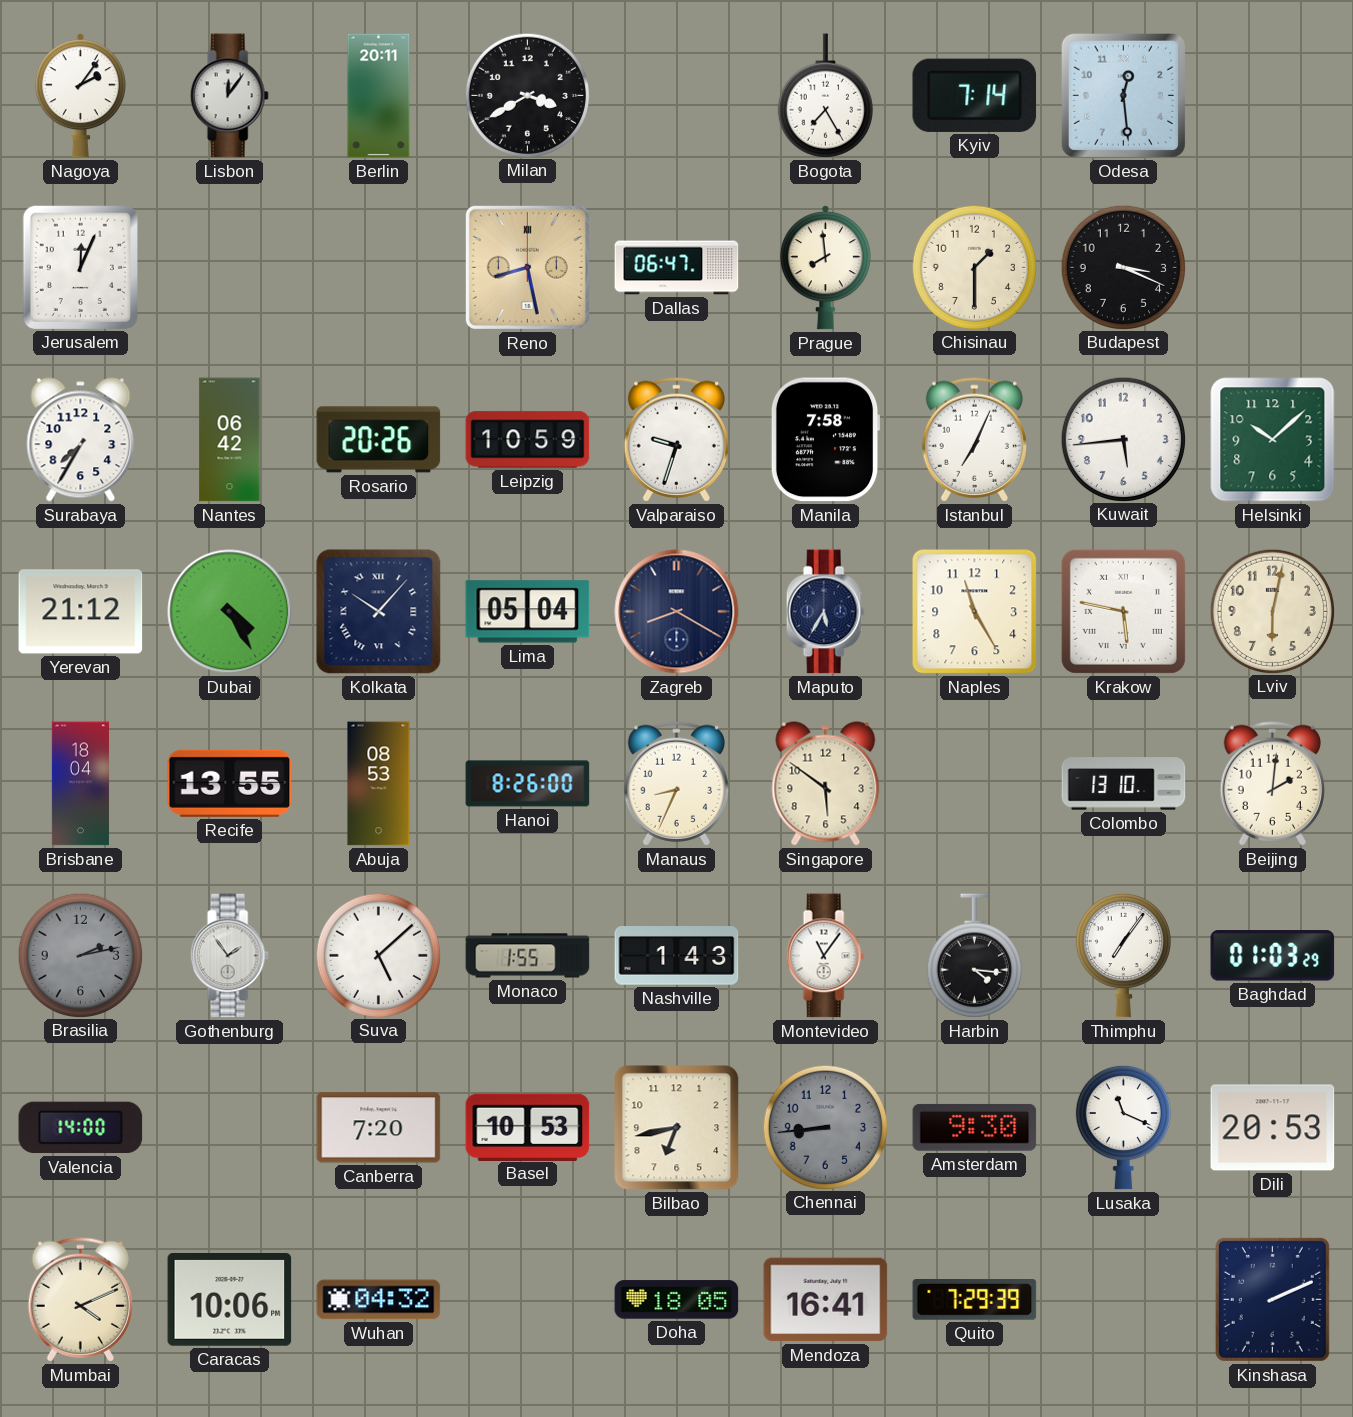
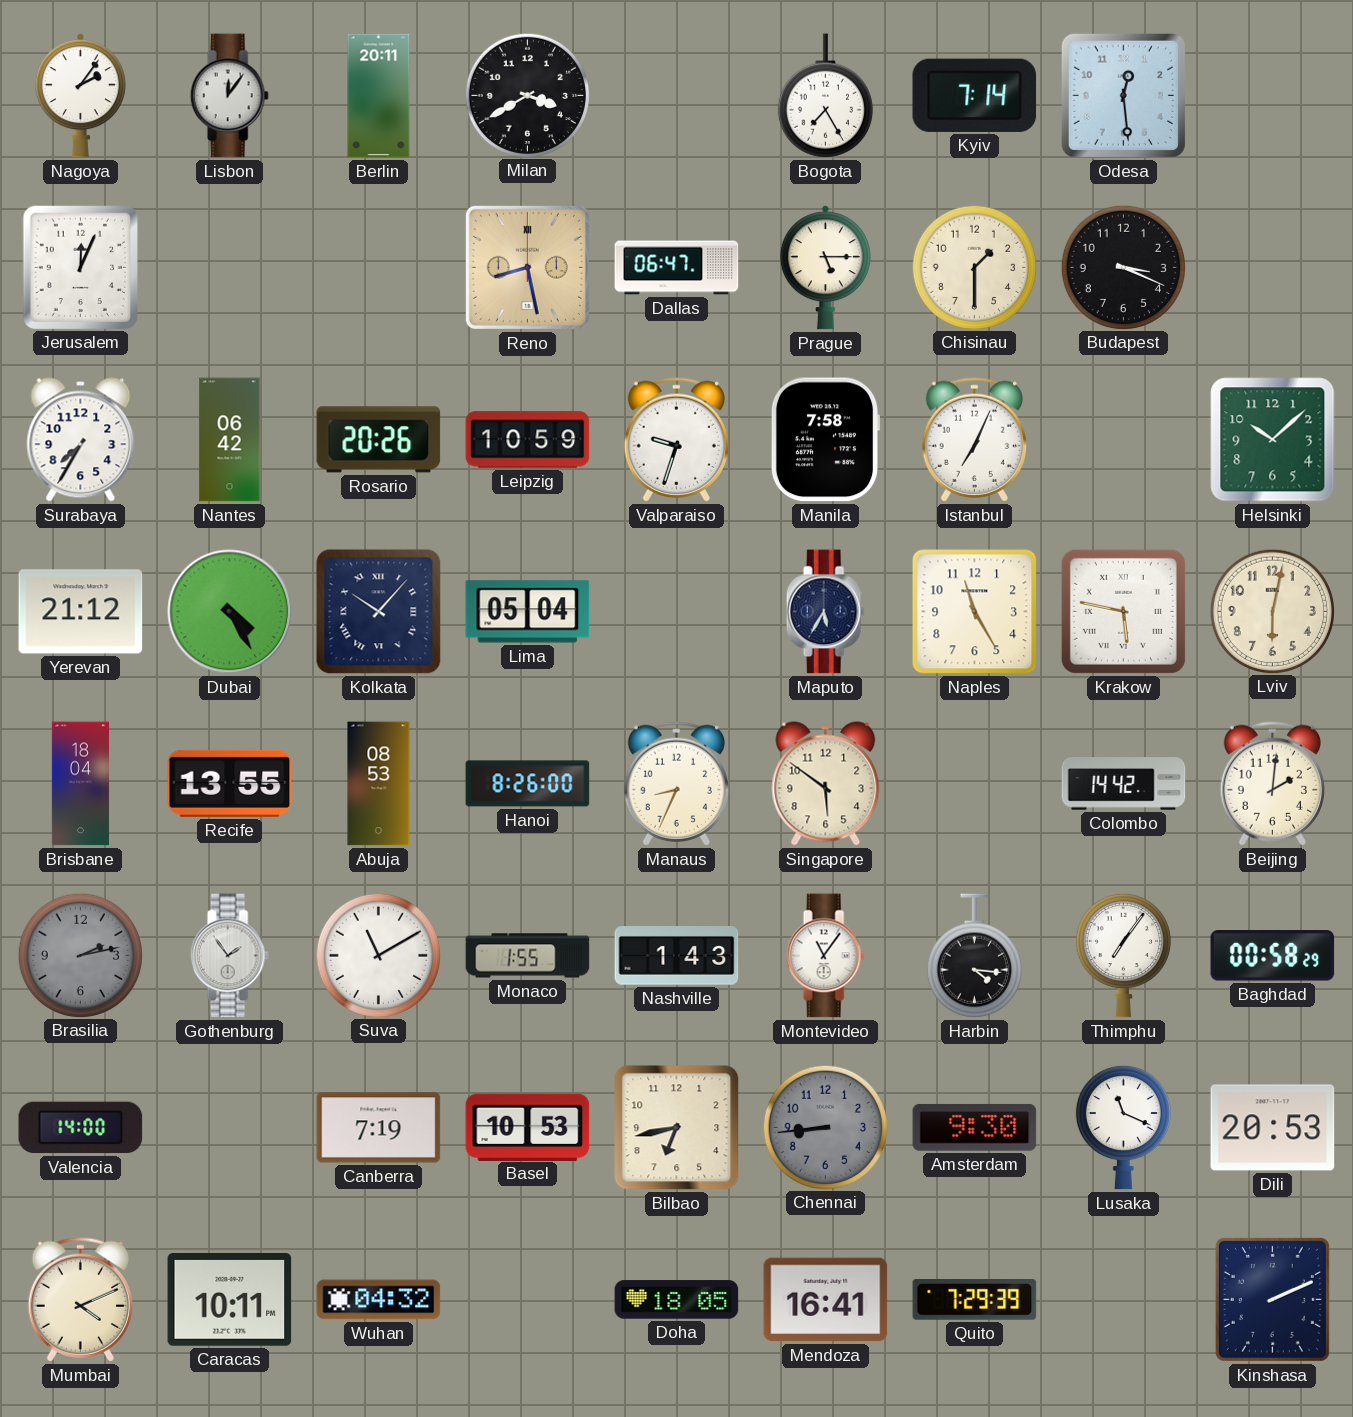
Prague: 7:59 -> 5:15
Kuwait: 5:44 -> none
Zagreb: 8:20 -> none
Colombo: 13:10 -> 14:42
Suva: 5:08 -> 11:10
Baghdad: 01:03 -> 00:58
Canberra: 7:20 -> 7:19
Caracas: 10:06 -> 10:11
